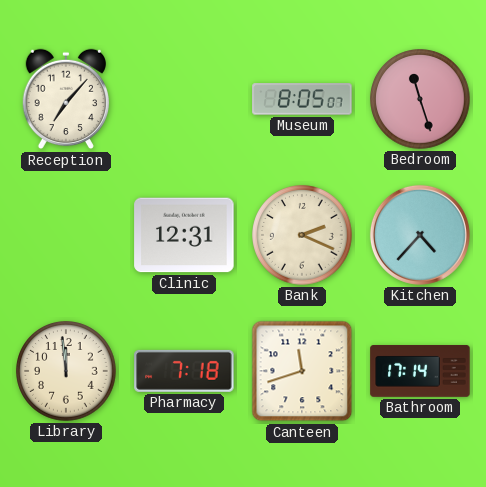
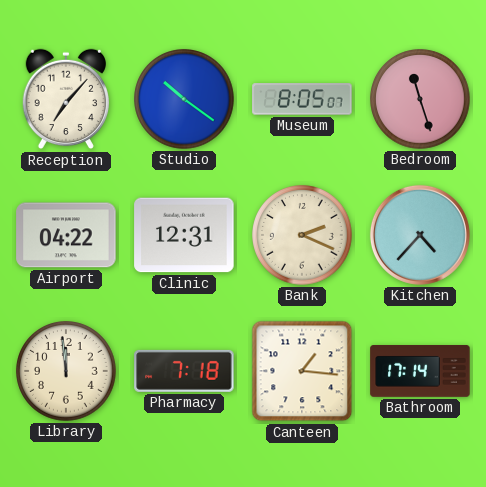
Studio: none -> 10:21
Airport: none -> 04:22
Canteen: 11:42 -> 1:16
